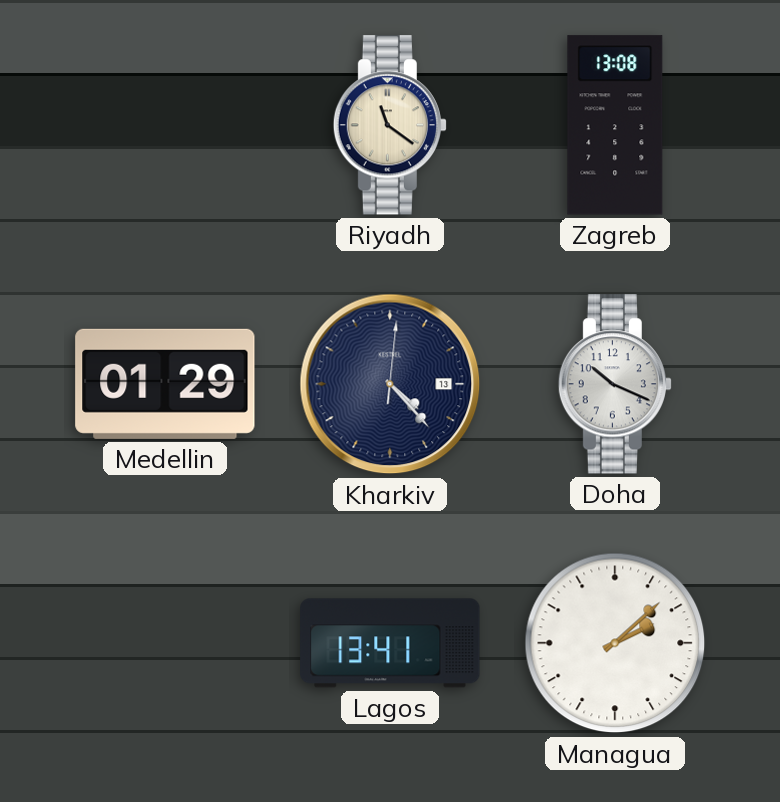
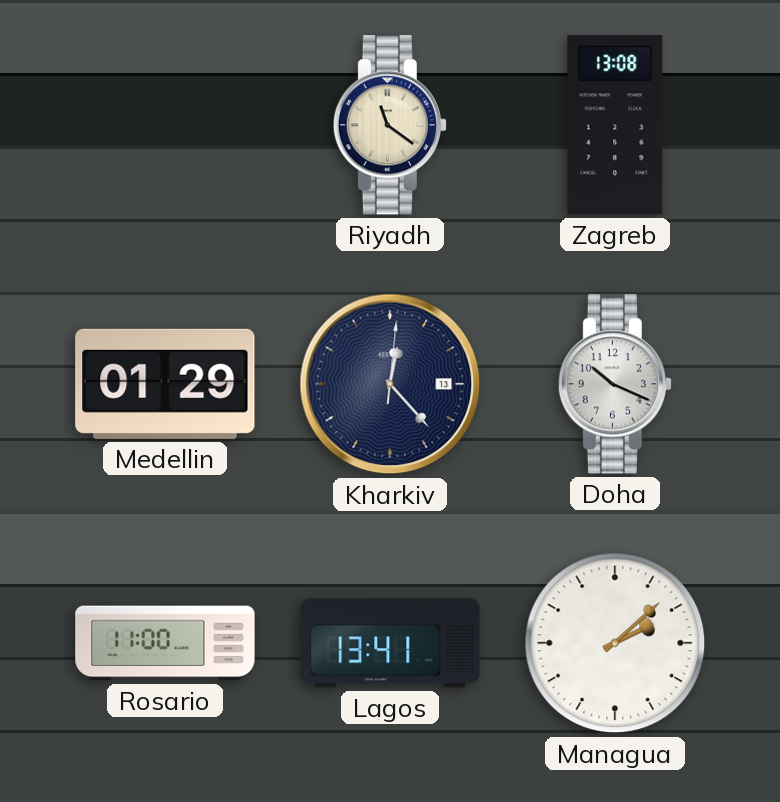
Kharkiv: 4:23 -> 12:23
Rosario: none -> 11:00
